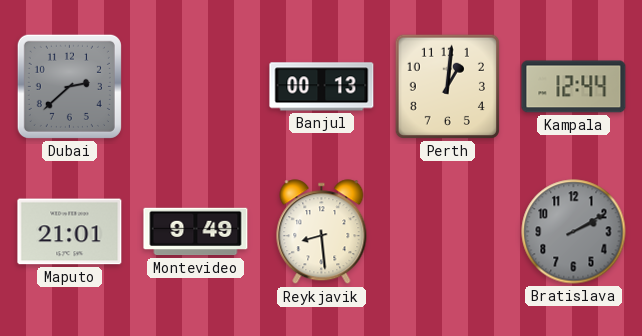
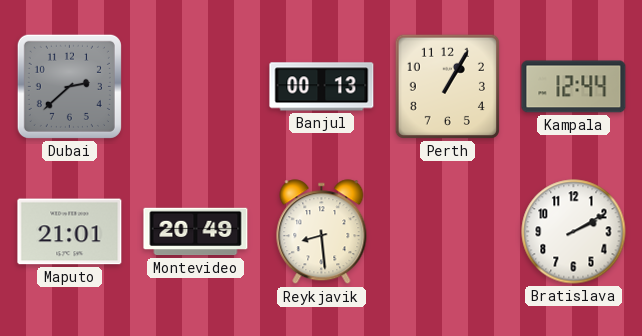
Perth: 1:01 -> 1:05
Montevideo: 9:49 -> 20:49
Bratislava dial: grey -> white
